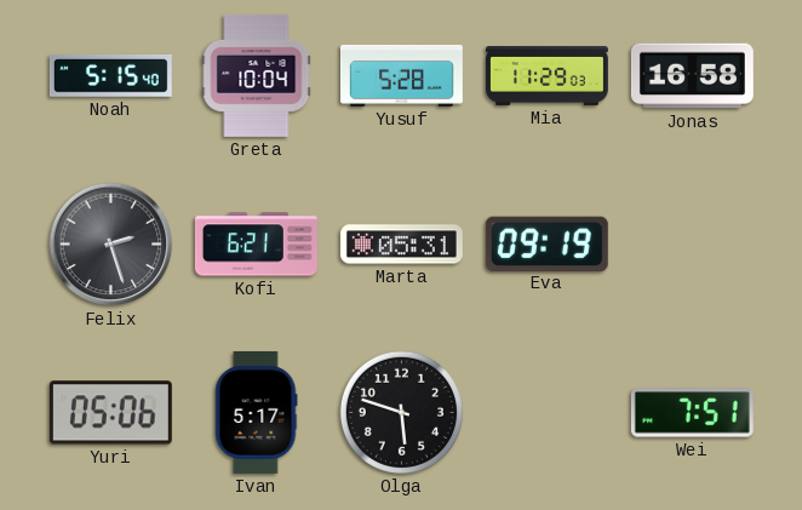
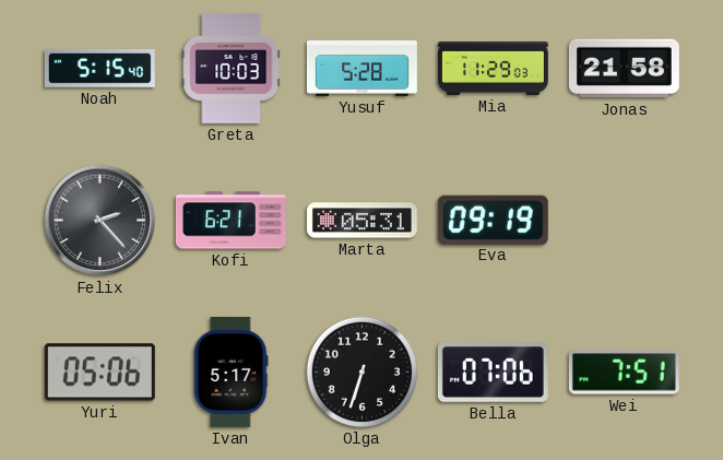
Greta: 10:04 -> 10:03
Jonas: 16:58 -> 21:58
Felix: 2:27 -> 2:23
Olga: 5:48 -> 6:33
Bella: none -> 07:06
